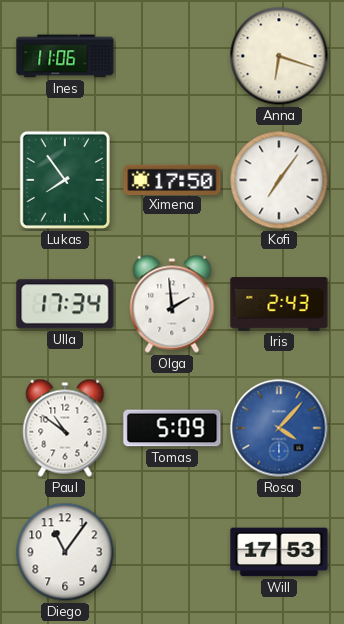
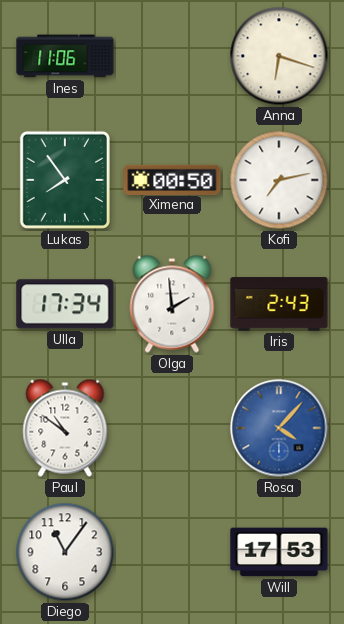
Ximena: 17:50 -> 00:50
Kofi: 7:06 -> 7:13
Tomas: 5:09 -> none
